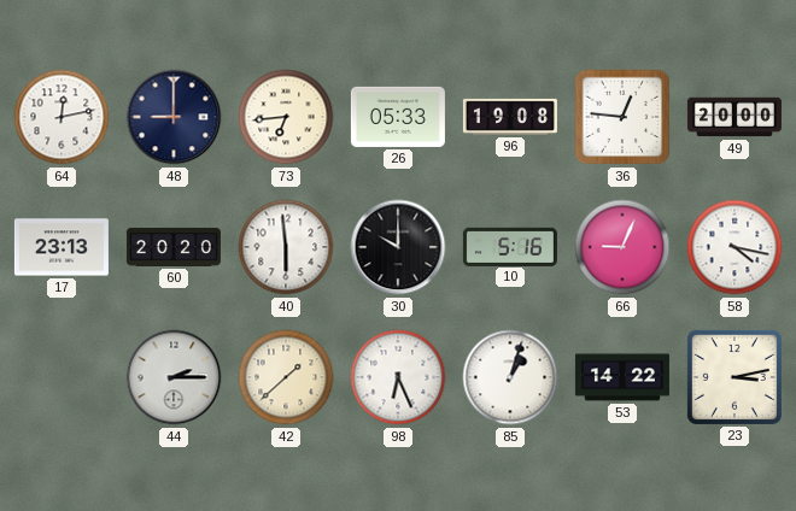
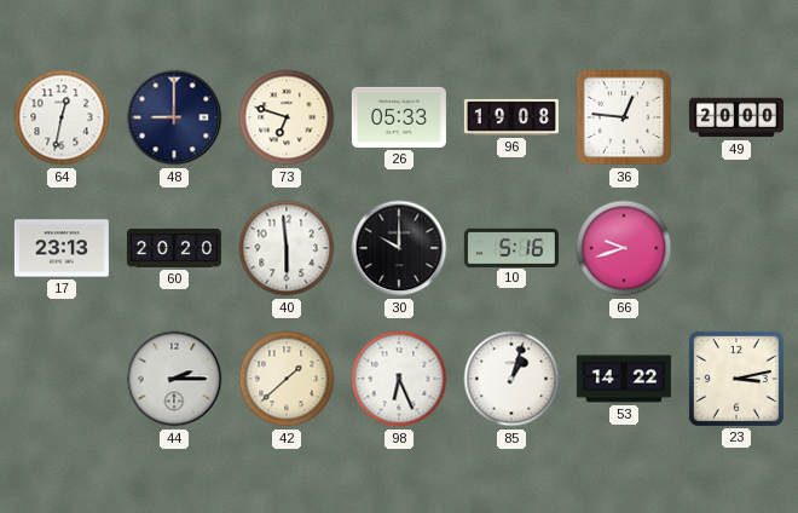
64: 12:13 -> 12:32
73: 6:44 -> 6:48
66: 9:04 -> 9:42
58: 4:17 -> none
